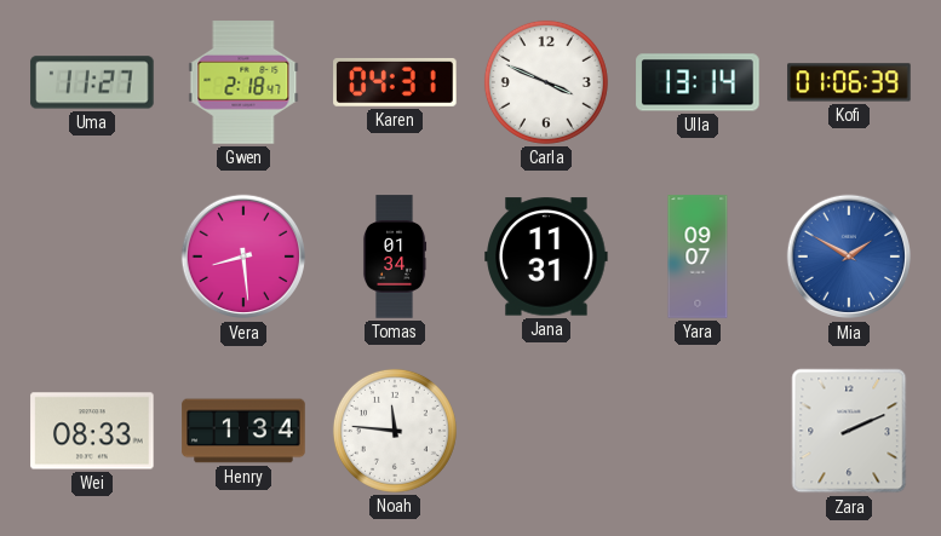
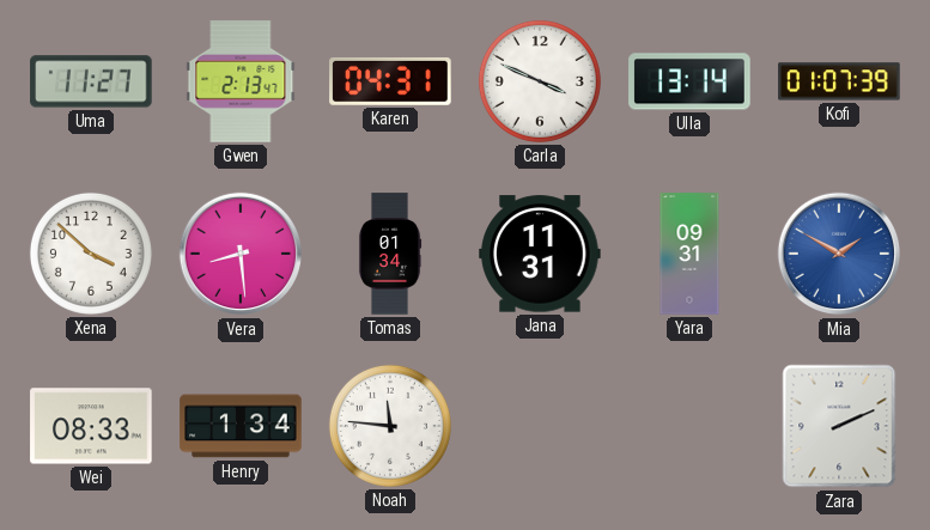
Gwen: 2:18 -> 2:13
Kofi: 01:06 -> 01:07
Xena: none -> 3:52
Yara: 09:07 -> 09:31
